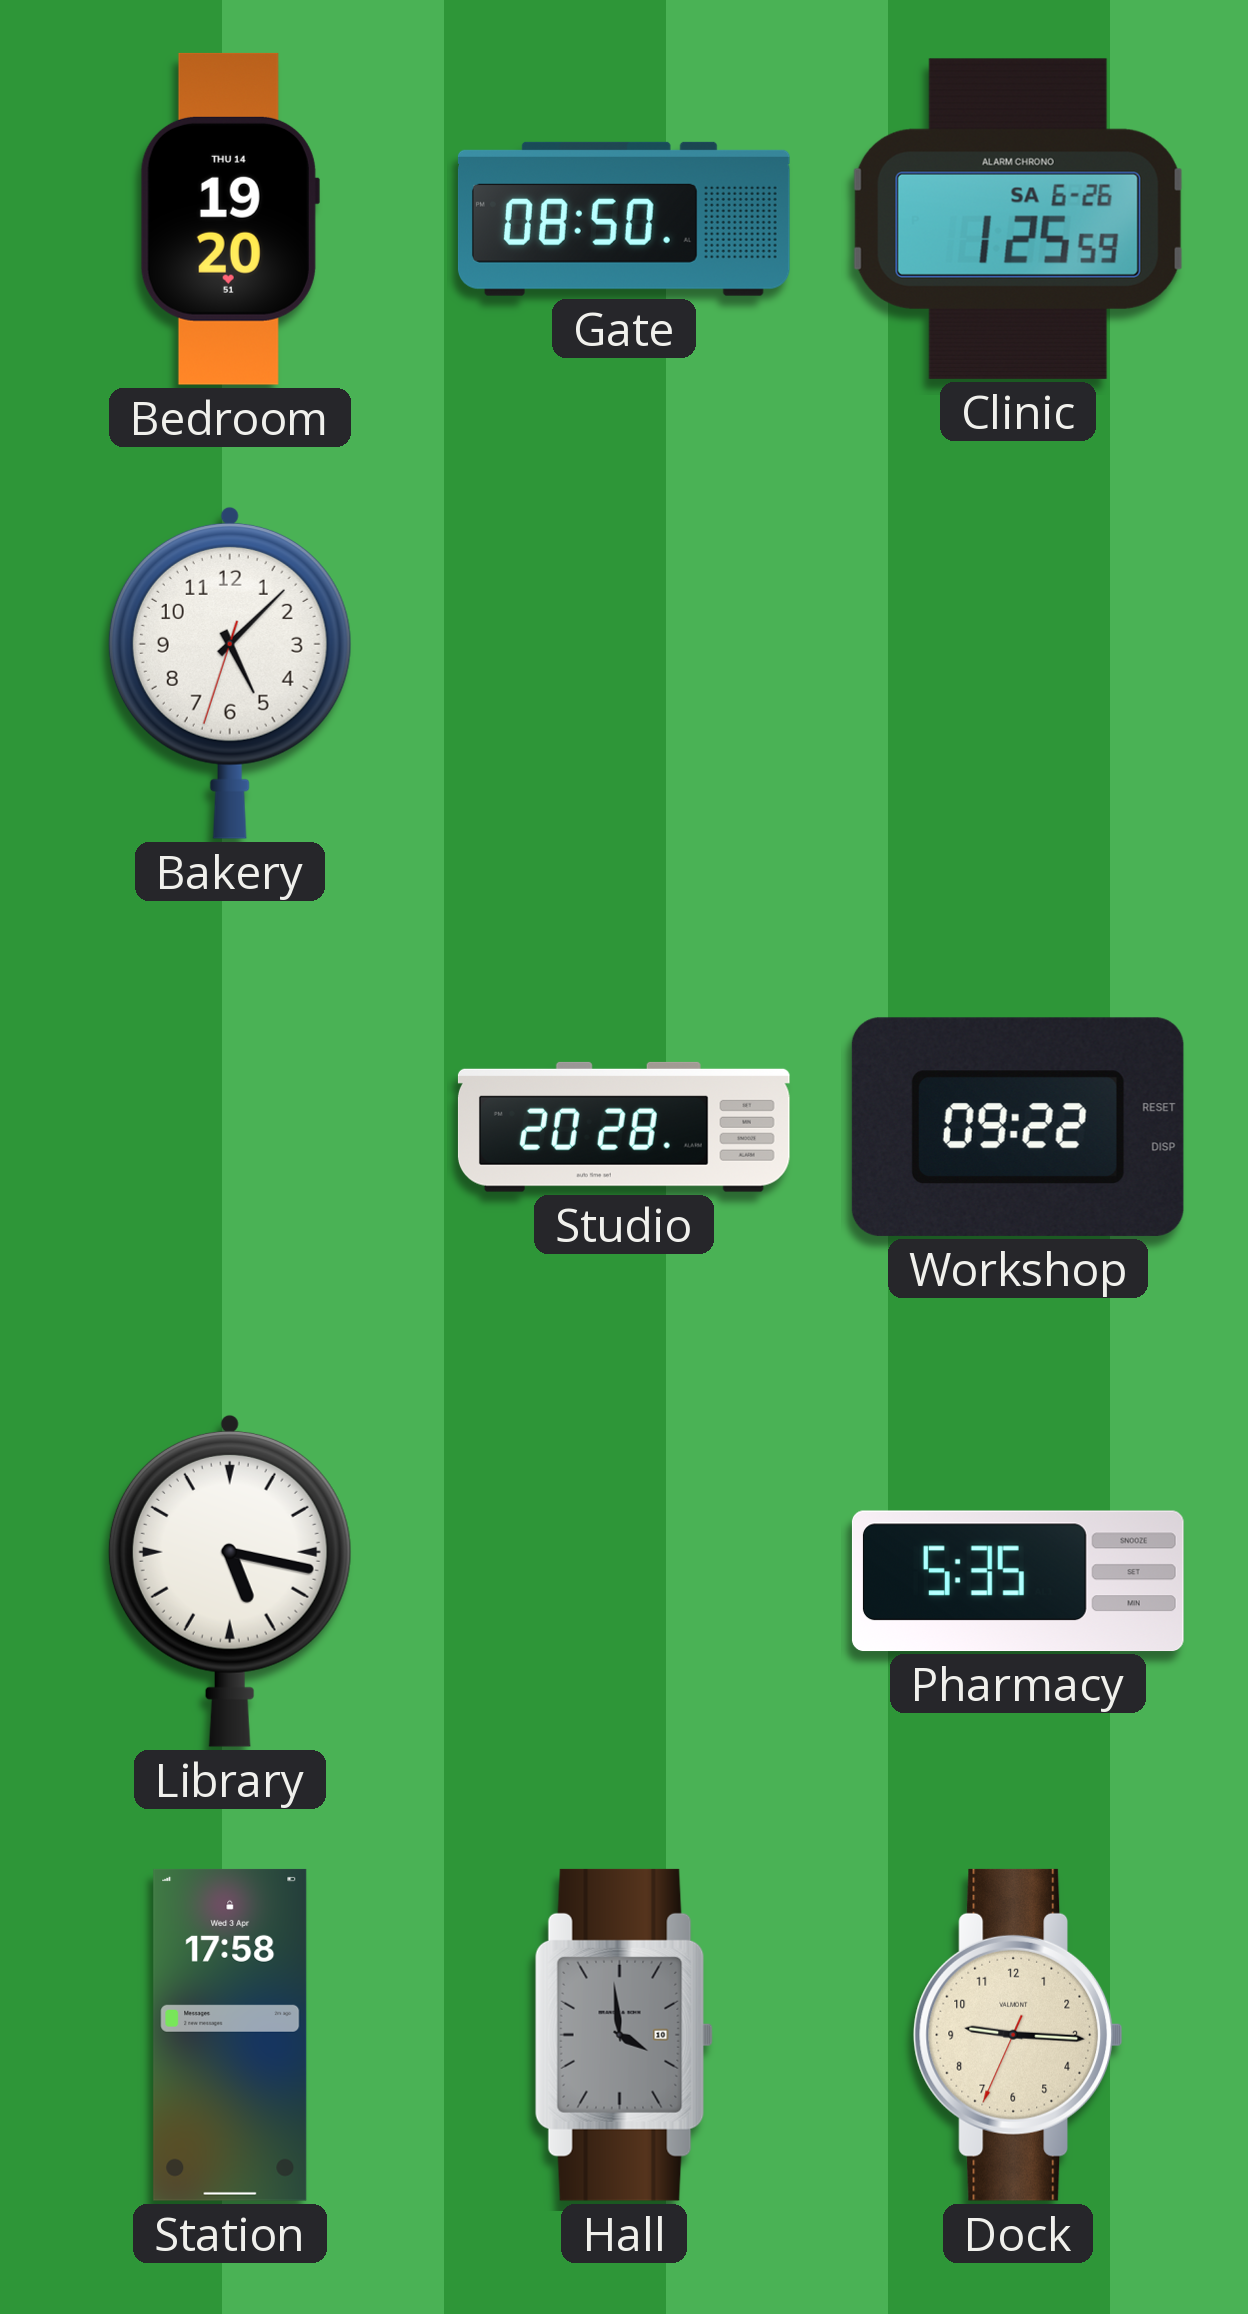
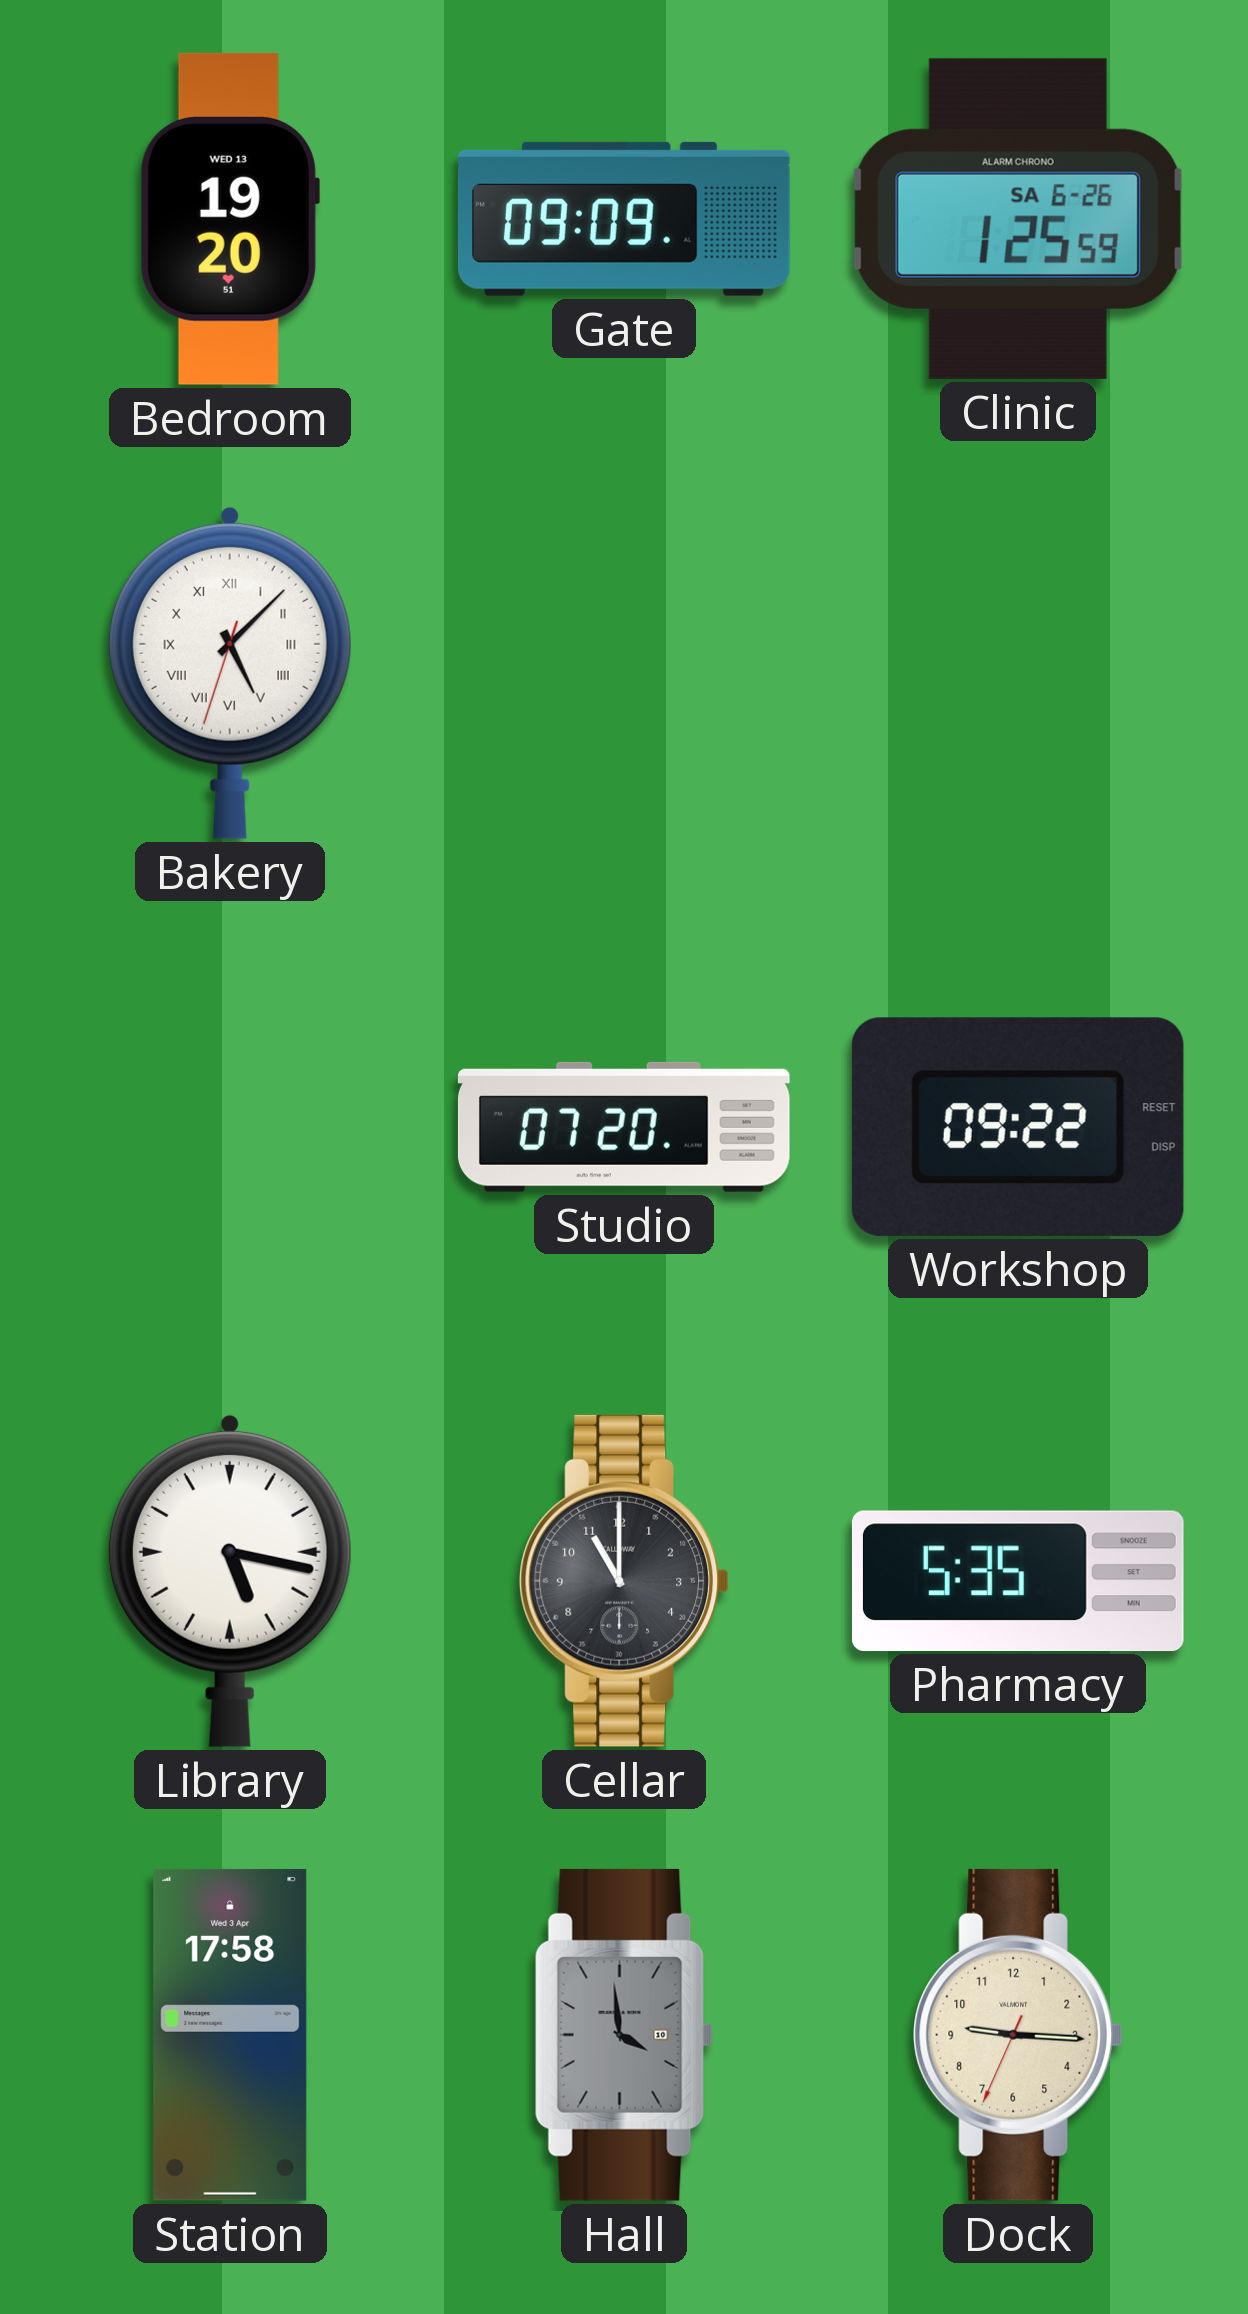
Bedroom date: THU 14 -> WED 13
Gate: 08:50 -> 09:09
Bakery numerals: Arabic -> Roman
Studio: 20:28 -> 07:20
Cellar: none -> 11:00
